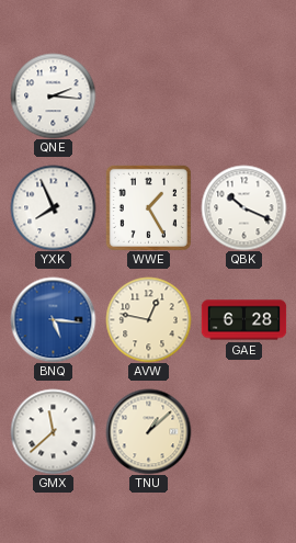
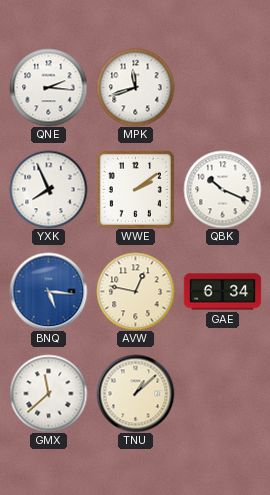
MPK: none -> 11:42
WWE: 1:25 -> 2:09
GAE: 6:28 -> 6:34
